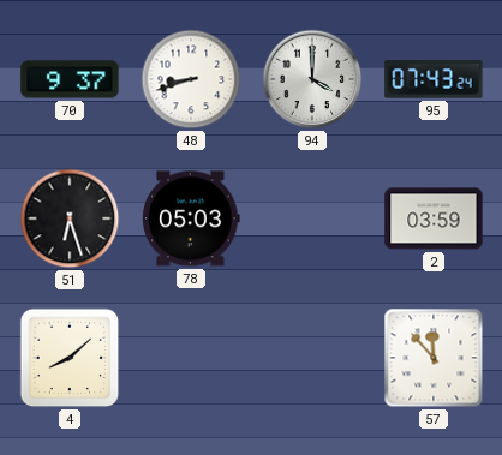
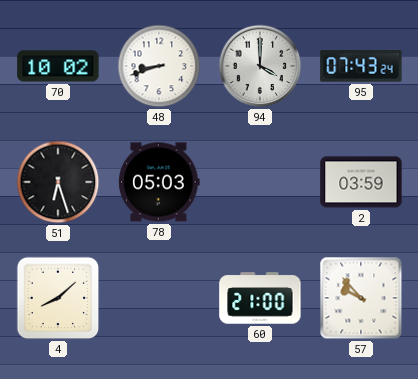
70: 9:37 -> 10:02
60: none -> 21:00
57: 11:53 -> 9:53
